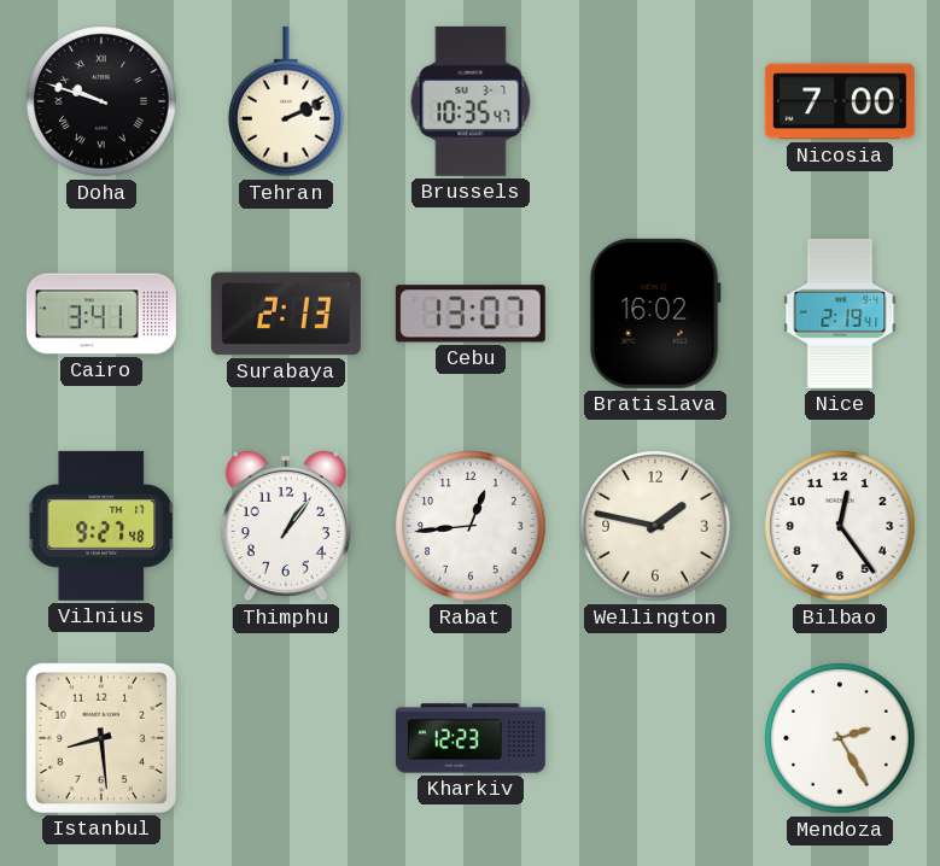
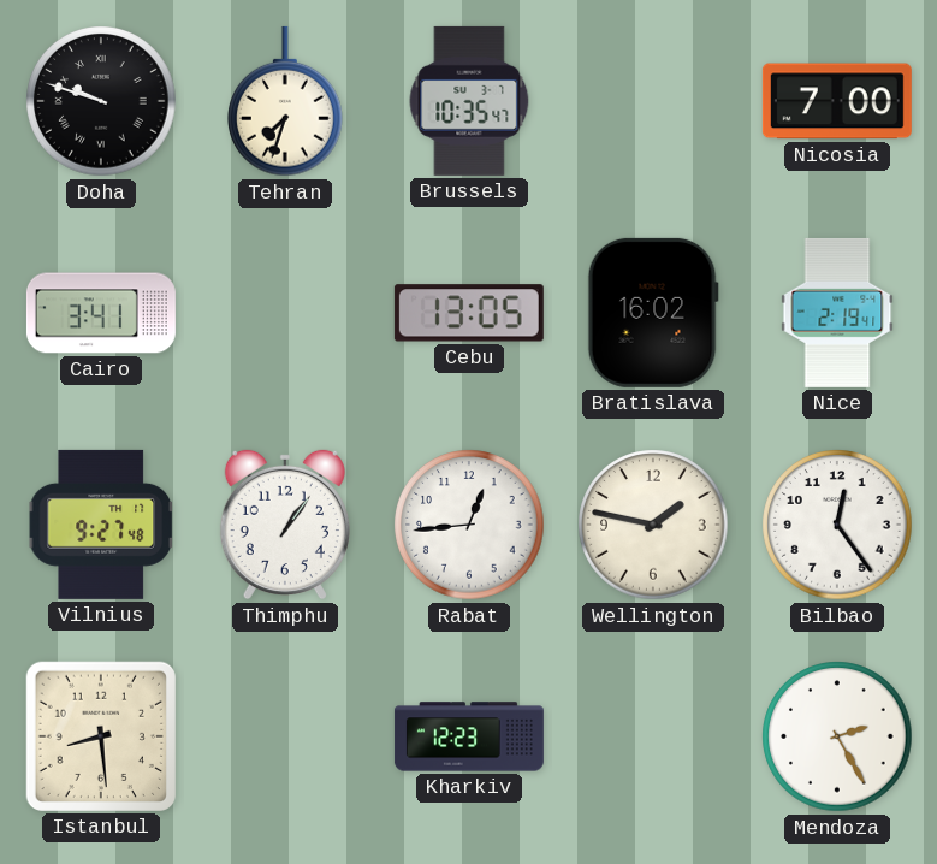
Tehran: 2:11 -> 7:33
Surabaya: 2:13 -> none
Cebu: 13:07 -> 13:05
